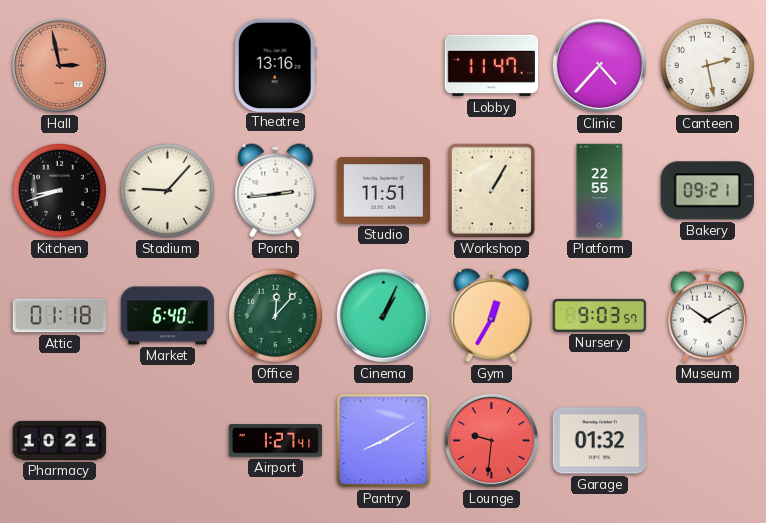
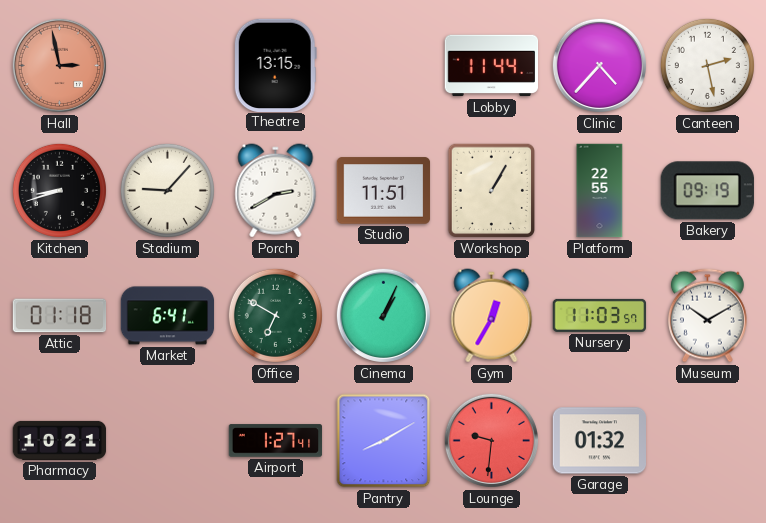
Theatre: 13:16 -> 13:15
Lobby: 11:47 -> 11:44
Porch: 2:44 -> 2:40
Bakery: 09:21 -> 09:19
Market: 6:40 -> 6:41
Office: 12:07 -> 6:50
Nursery: 9:03 -> 11:03
